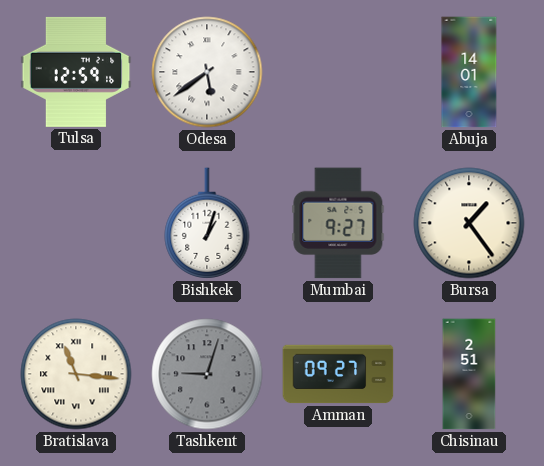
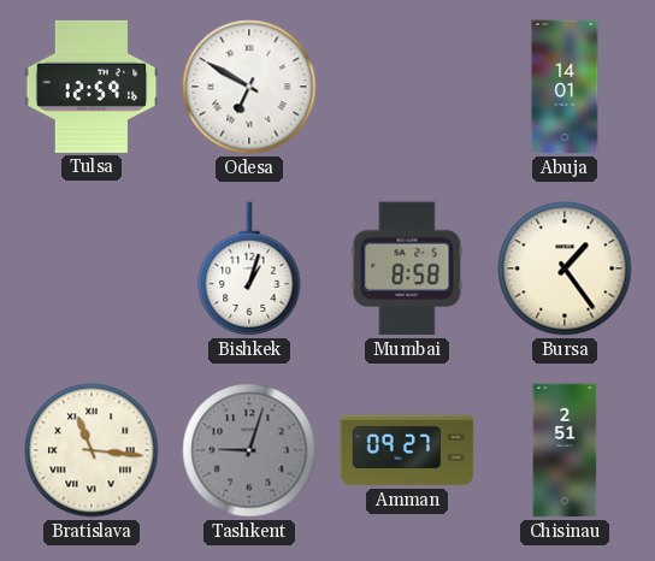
Odesa: 5:39 -> 6:50
Mumbai: 9:27 -> 8:58
